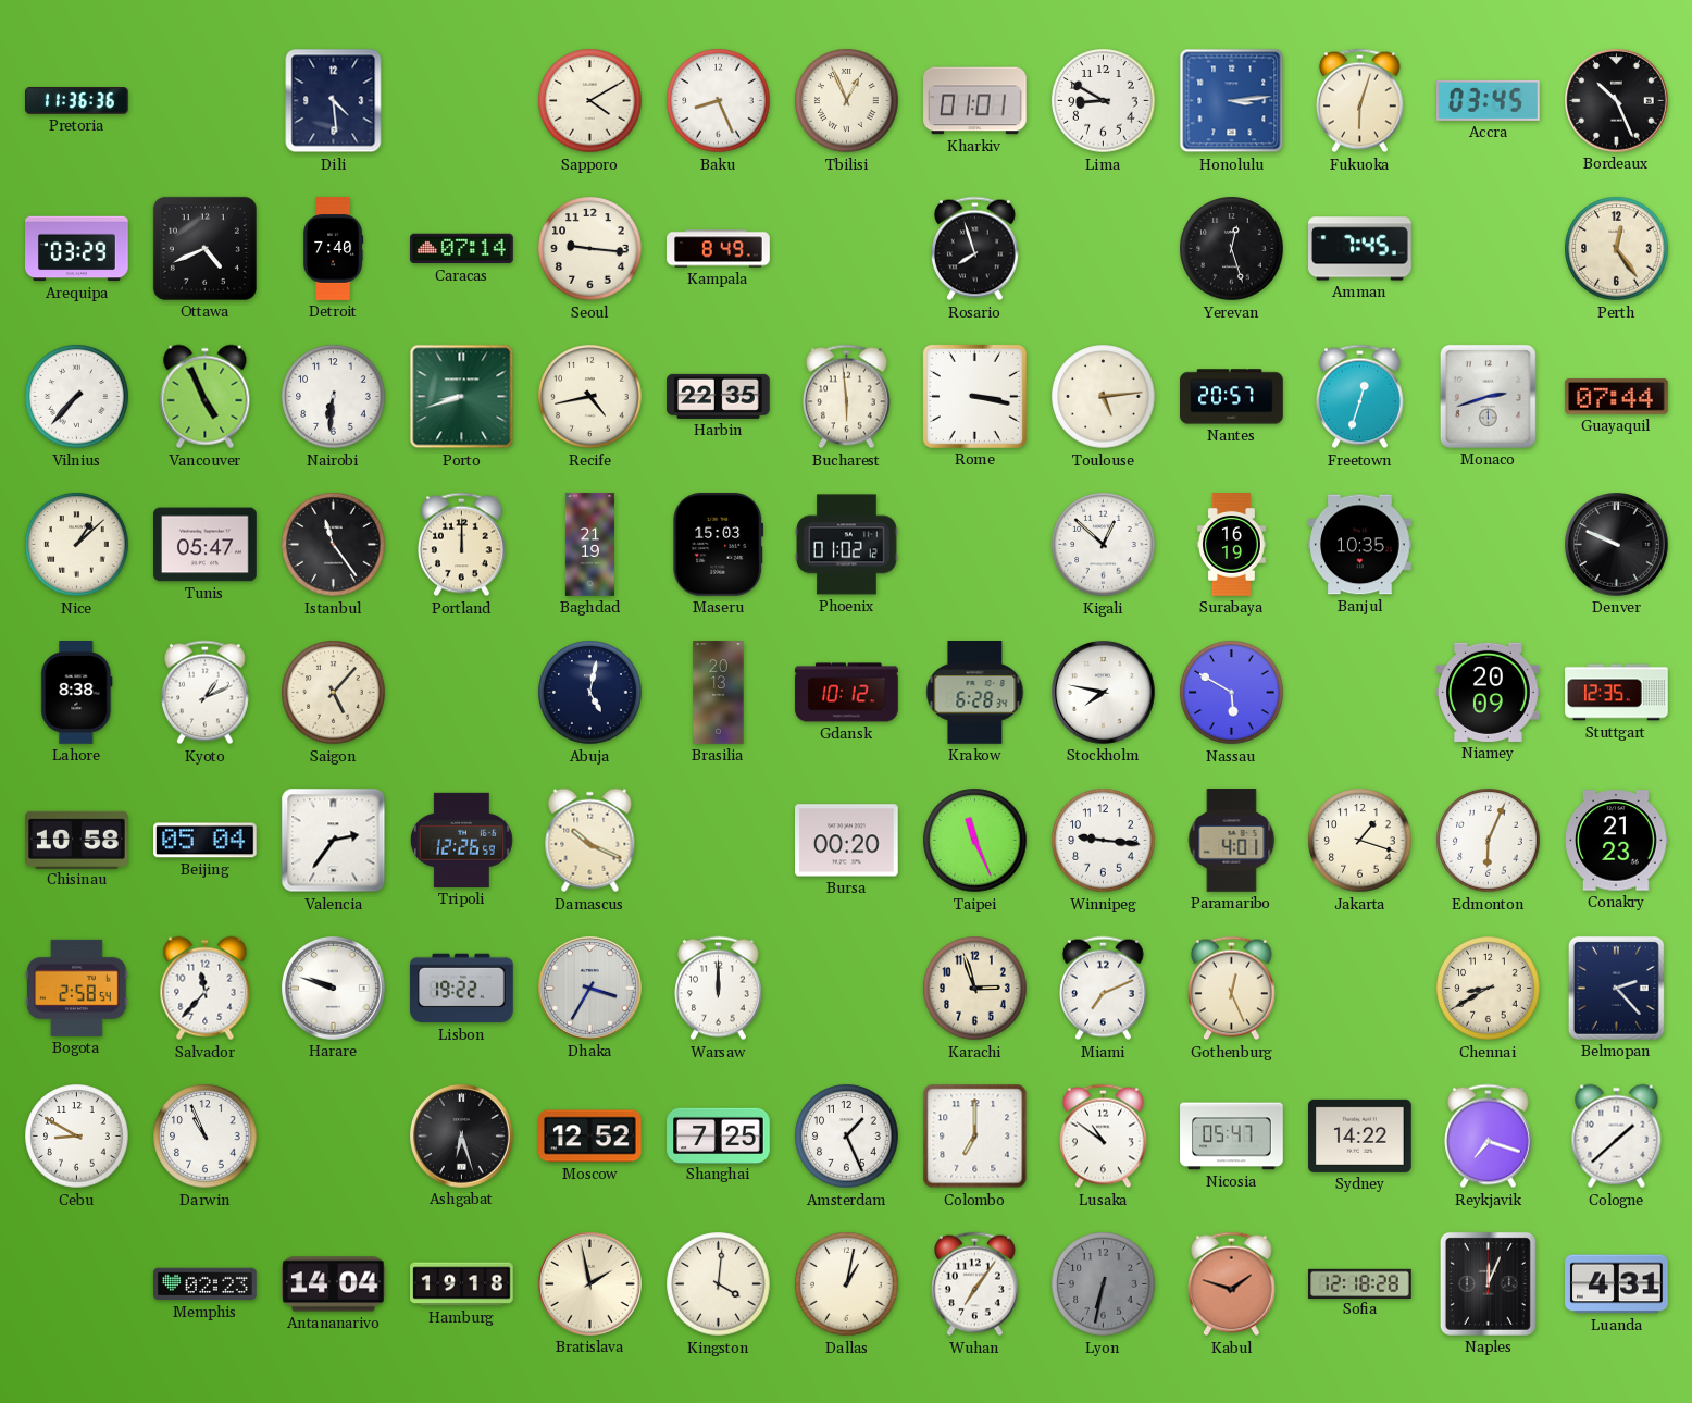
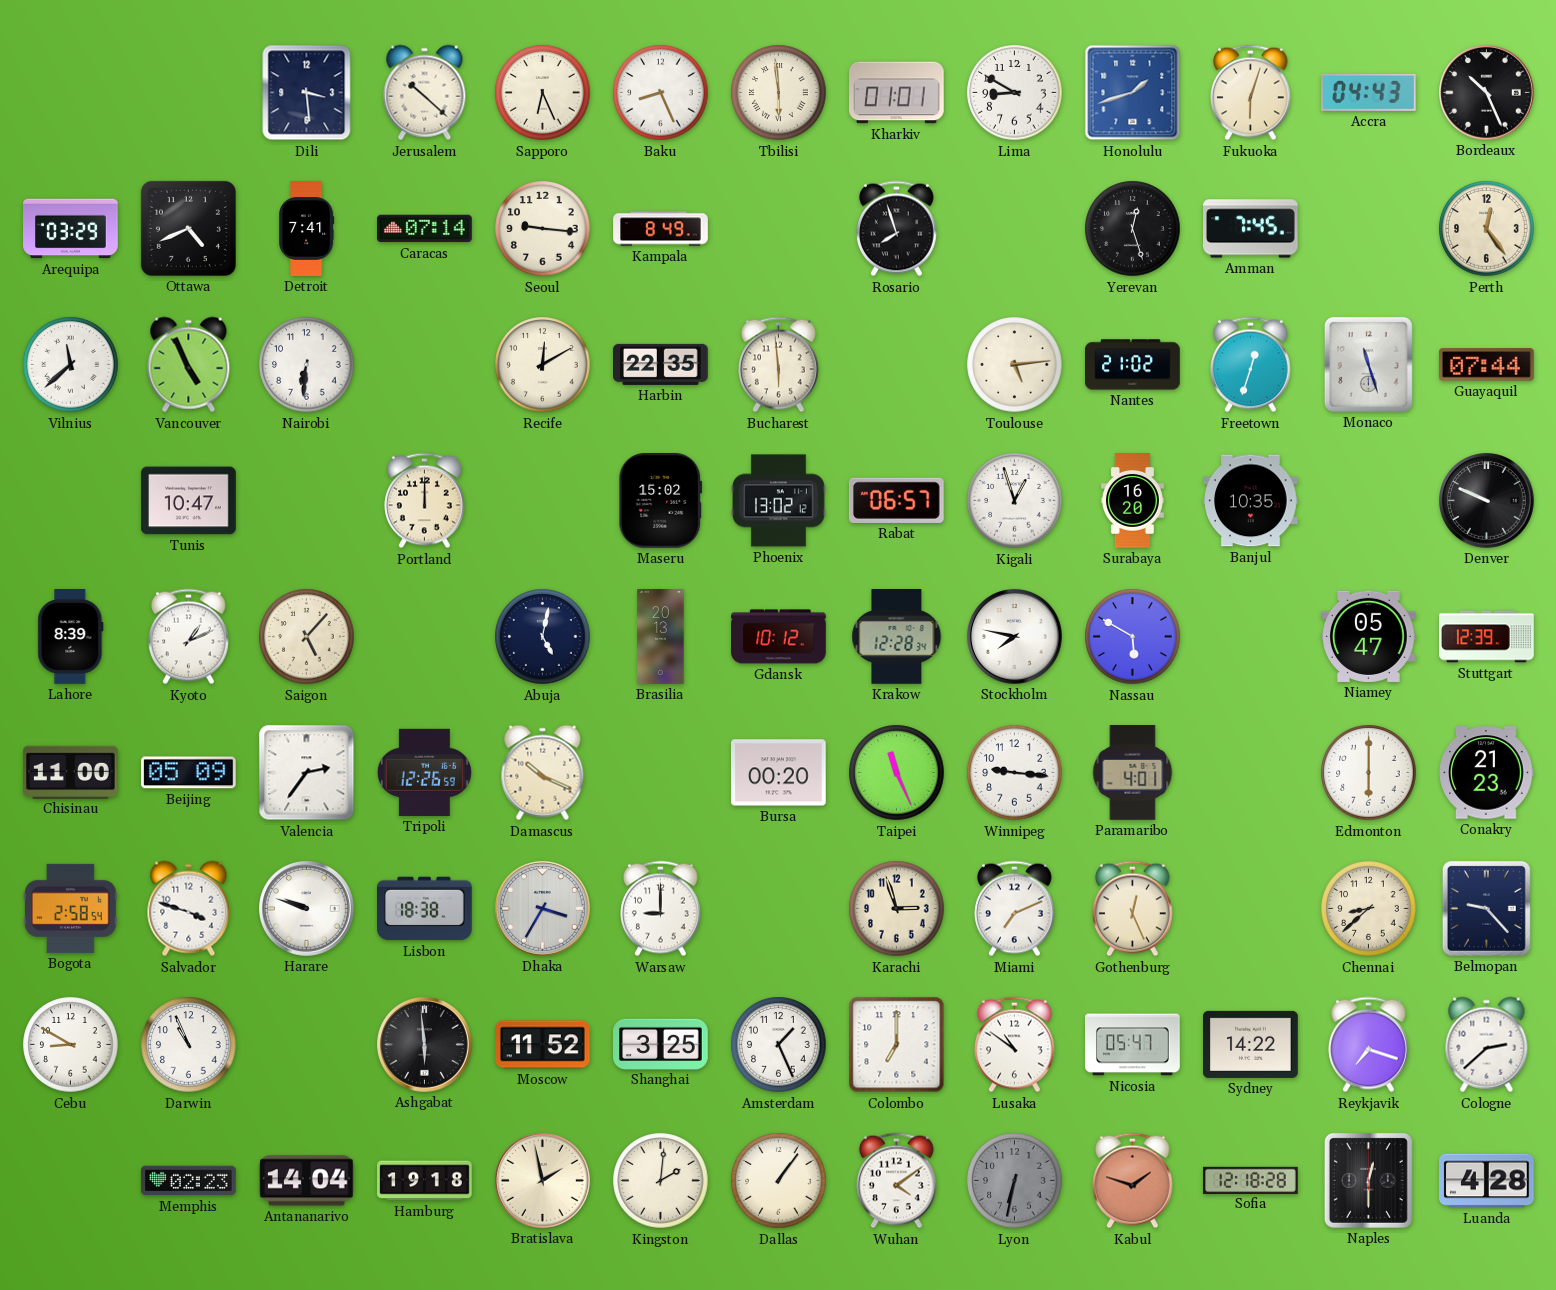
Pretoria: 11:36 -> none
Dili: 4:29 -> 3:29
Jerusalem: none -> 10:22
Sapporo: 4:10 -> 6:26
Tbilisi: 12:56 -> 5:59
Honolulu: 3:14 -> 1:42
Accra: 03:45 -> 04:43
Detroit: 7:40 -> 7:41
Vilnius: 7:37 -> 11:38
Porto: 8:42 -> none
Recife: 4:43 -> 12:10
Rome: 3:17 -> none
Nantes: 20:57 -> 21:02
Monaco: 2:42 -> 11:27
Nice: 1:08 -> none
Tunis: 05:47 -> 10:47
Istanbul: 11:24 -> none
Baghdad: 21:19 -> none
Maseru: 15:03 -> 15:02
Phoenix: 01:02 -> 13:02
Rabat: none -> 06:57
Kigali: 12:52 -> 12:57
Surabaya: 16:19 -> 16:20
Lahore: 8:38 -> 8:39
Krakow: 6:28 -> 12:28
Niamey: 20:09 -> 05:47
Stuttgart: 12:35 -> 12:39
Chisinau: 10:58 -> 11:00
Beijing: 05:04 -> 05:09
Jakarta: 1:18 -> none
Edmonton: 6:04 -> 6:00
Salvador: 11:37 -> 3:48
Lisbon: 19:22 -> 18:38
Warsaw: 12:00 -> 9:00
Chennai: 8:40 -> 8:38
Belmopan: 2:23 -> 9:23
Ashgabat: 6:27 -> 5:59
Moscow: 12:52 -> 11:52
Shanghai: 7:25 -> 3:25
Cologne: 1:38 -> 2:38
Kingston: 4:01 -> 2:01
Dallas: 1:02 -> 1:06
Wuhan: 7:06 -> 4:09
Naples: 12:04 -> 12:30
Luanda: 4:31 -> 4:28
